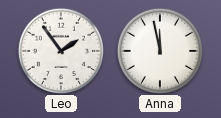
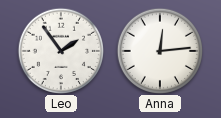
Anna: 11:58 -> 12:14
